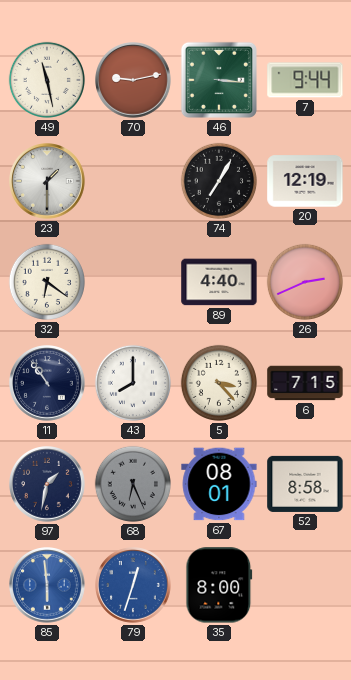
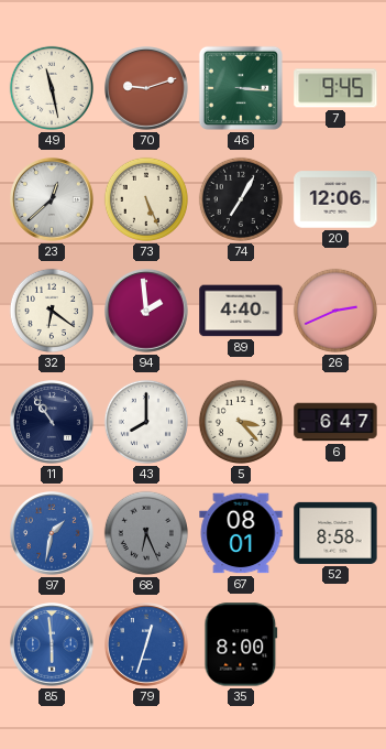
70: 9:13 -> 9:12
7: 9:44 -> 9:45
23: 1:30 -> 12:38
73: none -> 5:26
20: 12:19 -> 12:06
94: none -> 1:59
6: 7:15 -> 6:47
97 dial: navy -> blue
